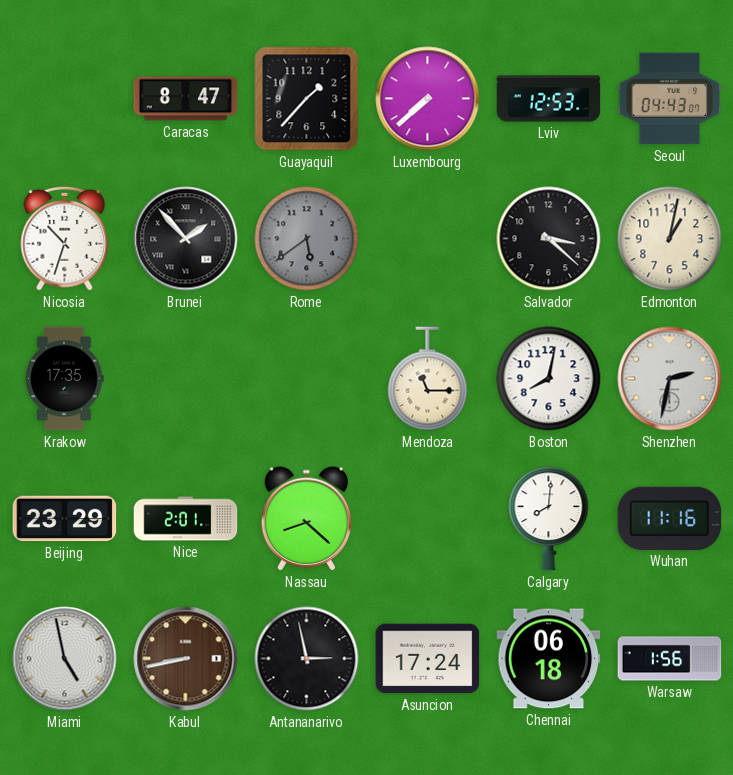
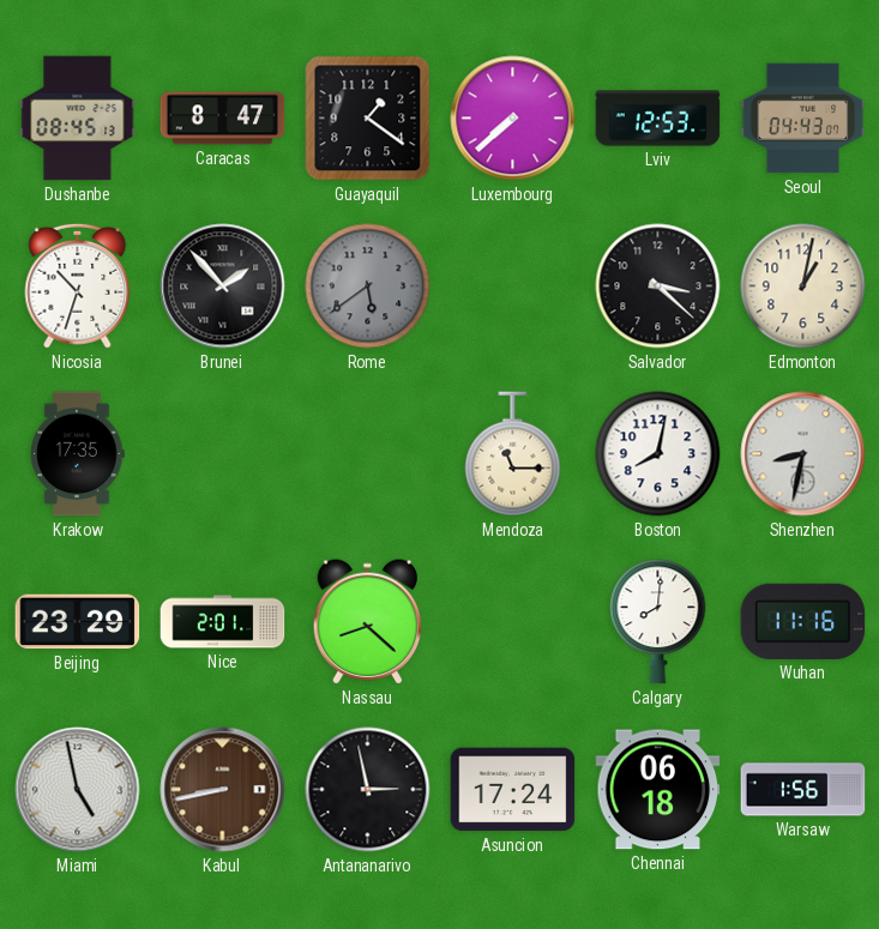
Dushanbe: none -> 08:45
Guayaquil: 1:37 -> 1:21
Shenzhen: 2:32 -> 8:32
